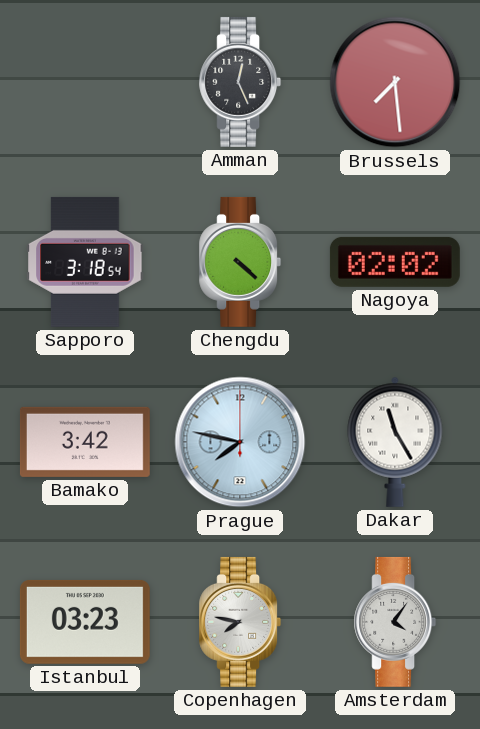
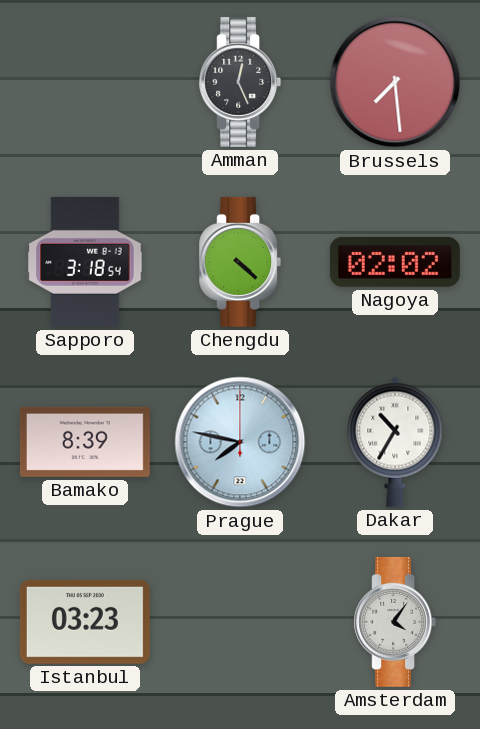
Bamako: 3:42 -> 8:39
Dakar: 11:25 -> 10:35
Copenhagen: 7:47 -> none
